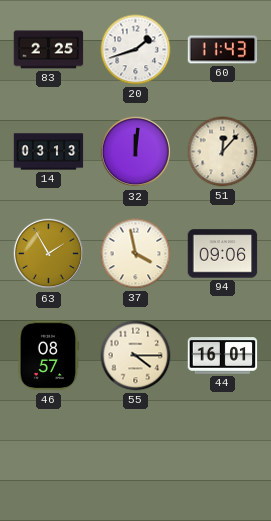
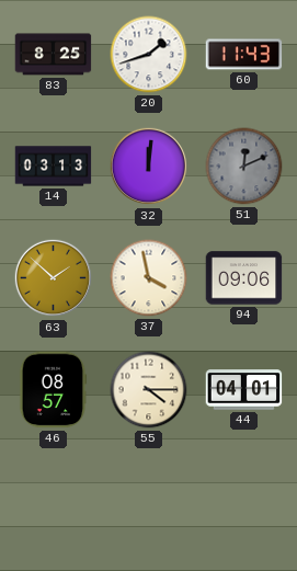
83: 2:25 -> 8:25
51: 12:07 -> 12:11
51 dial: cream -> grey
63: 1:55 -> 1:52
44: 16:01 -> 04:01
